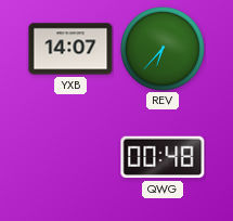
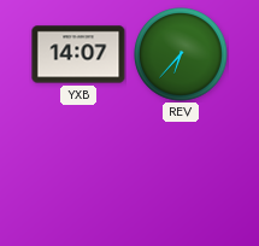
QWG: 00:48 -> none
